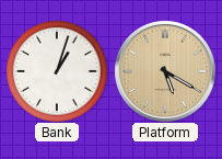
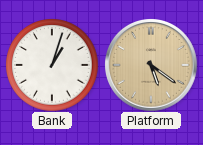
Platform: 5:20 -> 5:21
